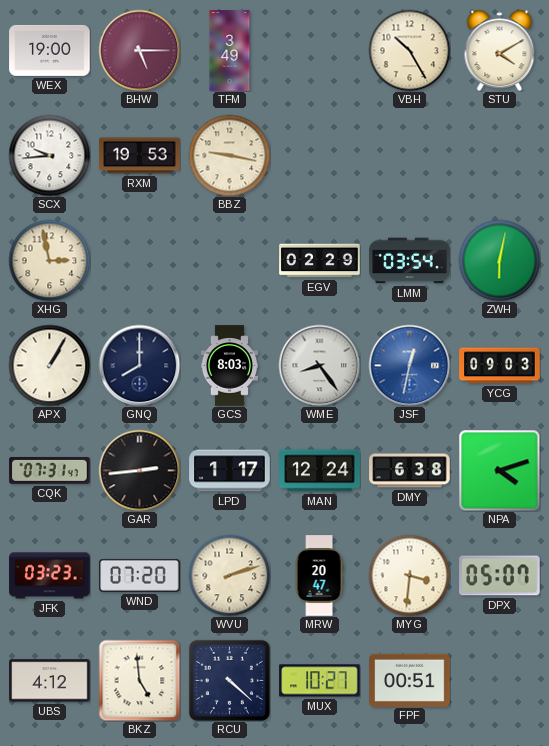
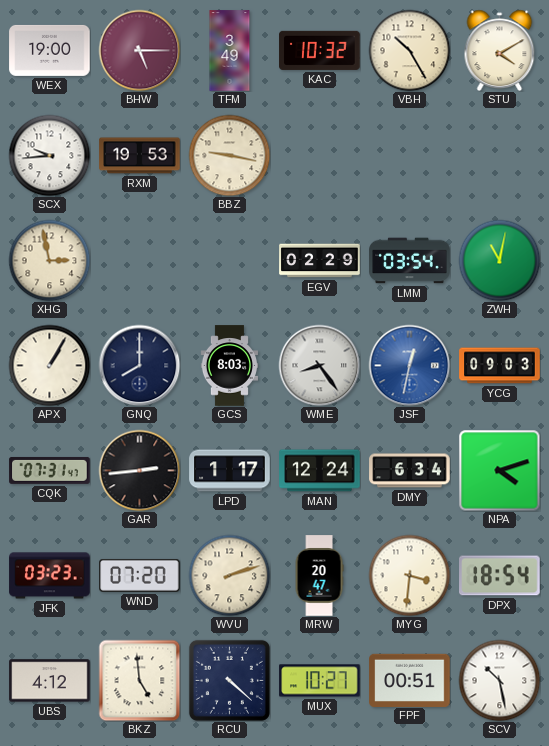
KAC: none -> 10:32
ZWH: 6:02 -> 11:02
DMY: 6:38 -> 6:34
DPX: 05:07 -> 18:54
SCV: none -> 10:28
